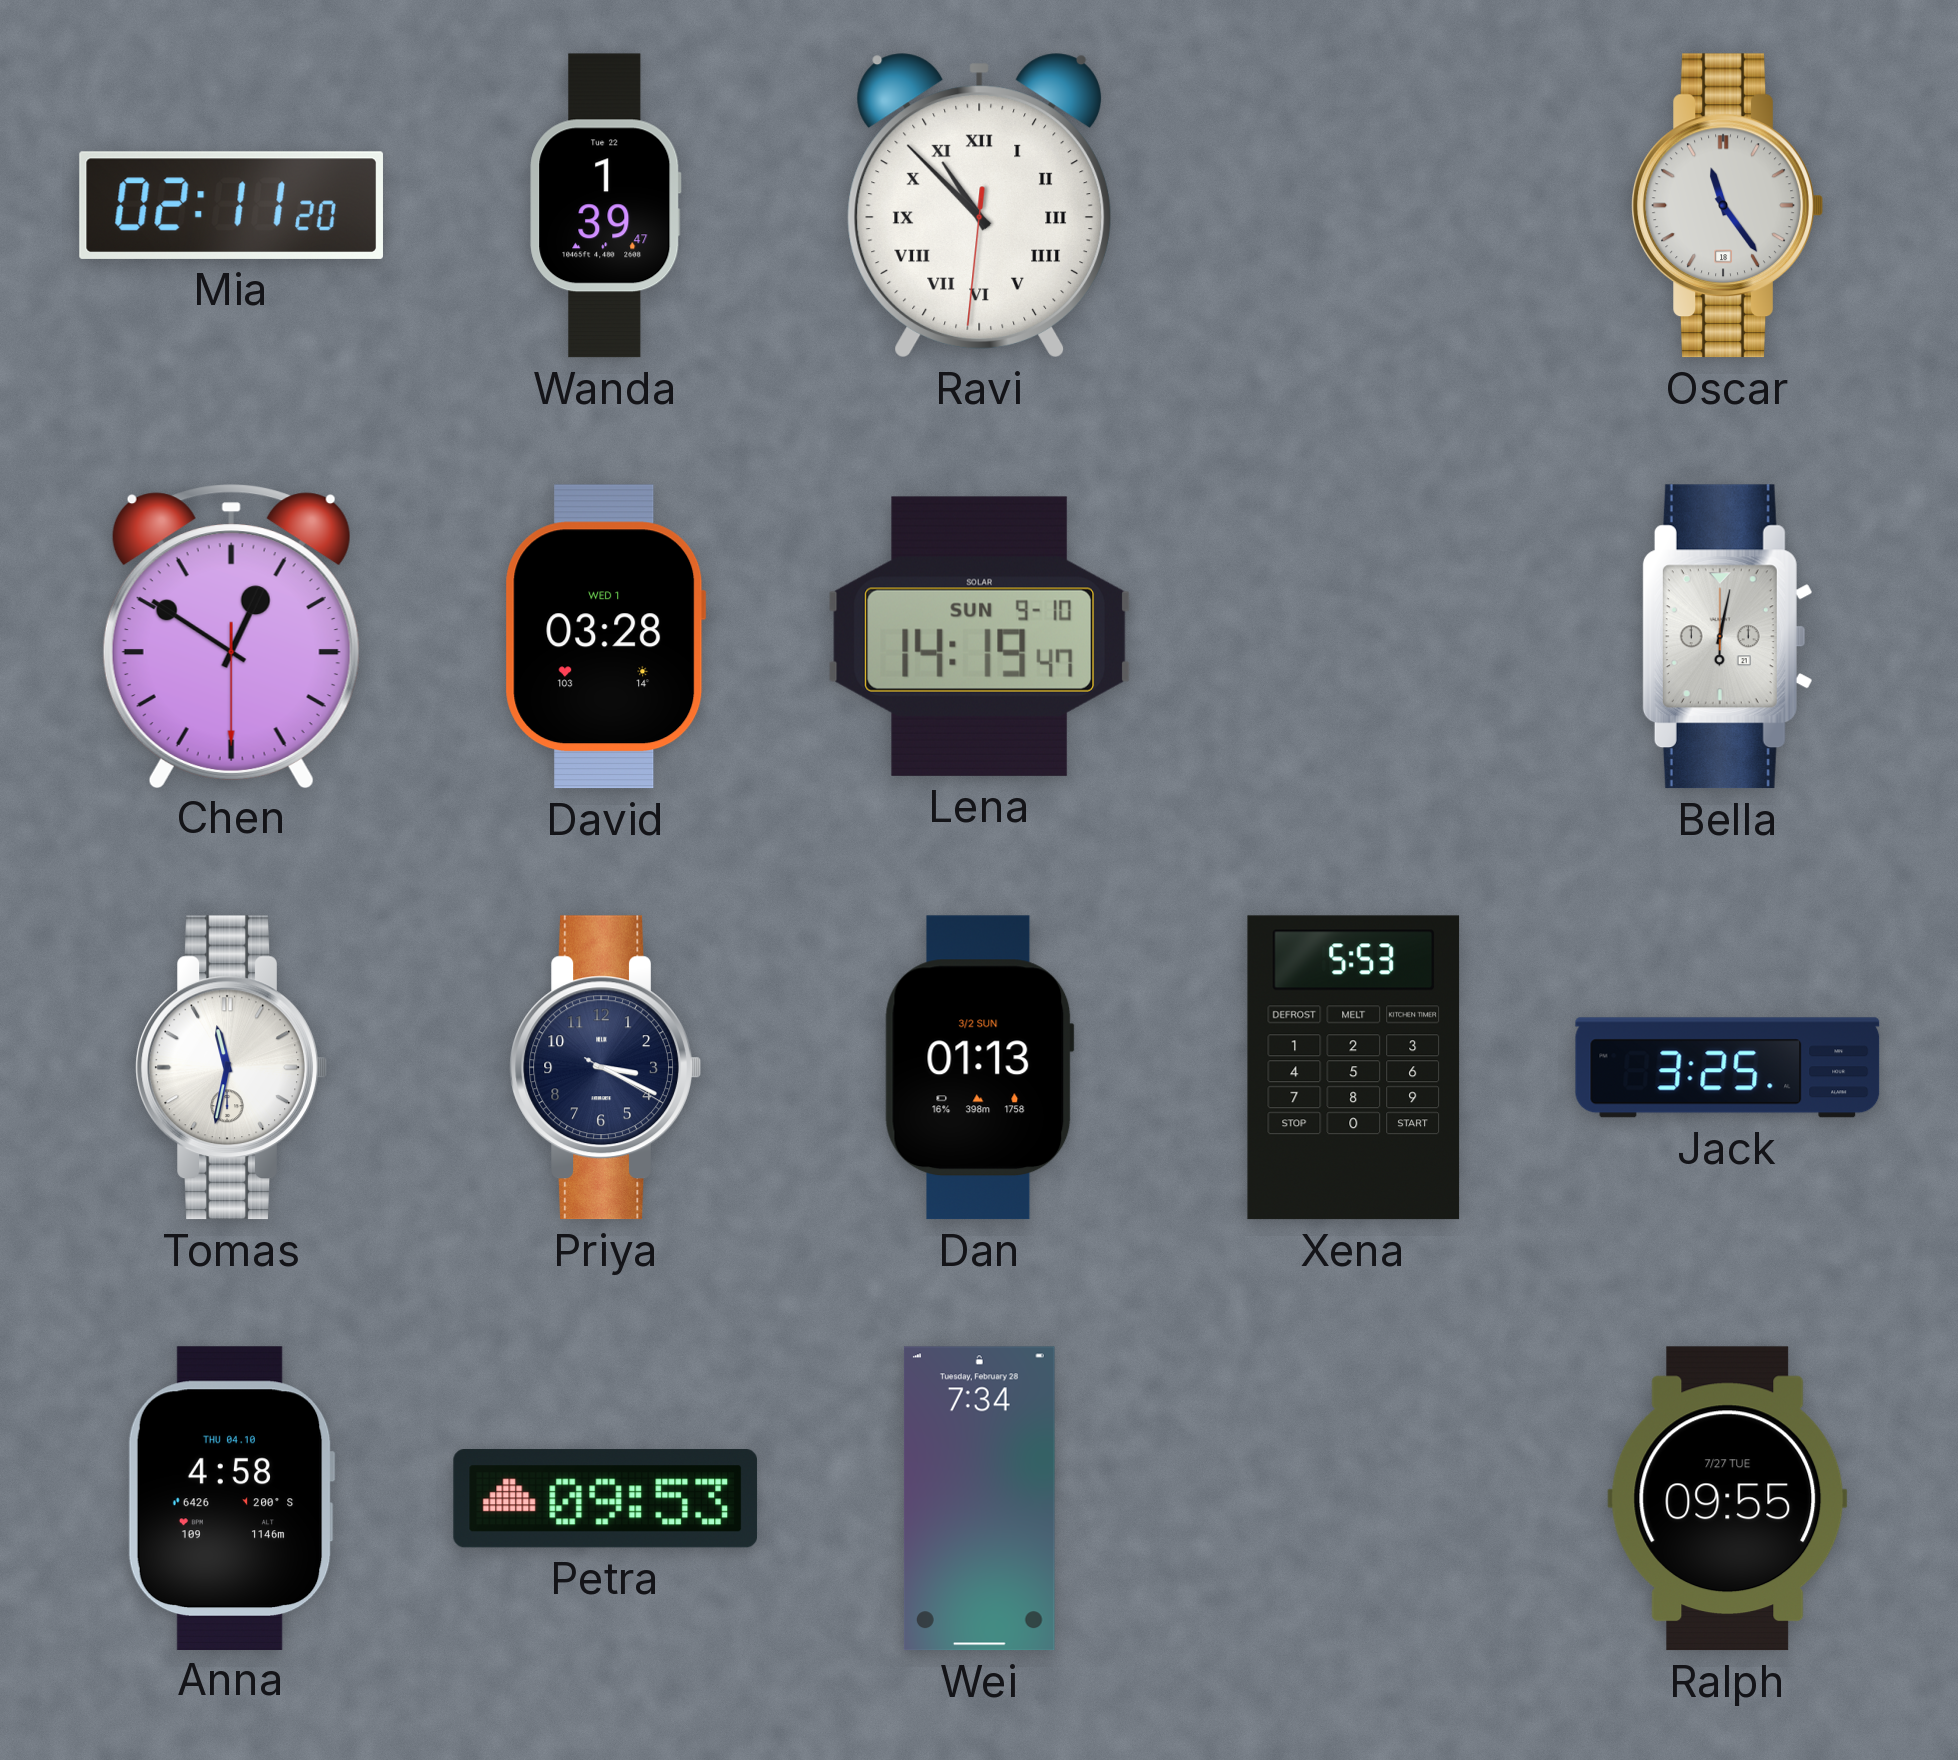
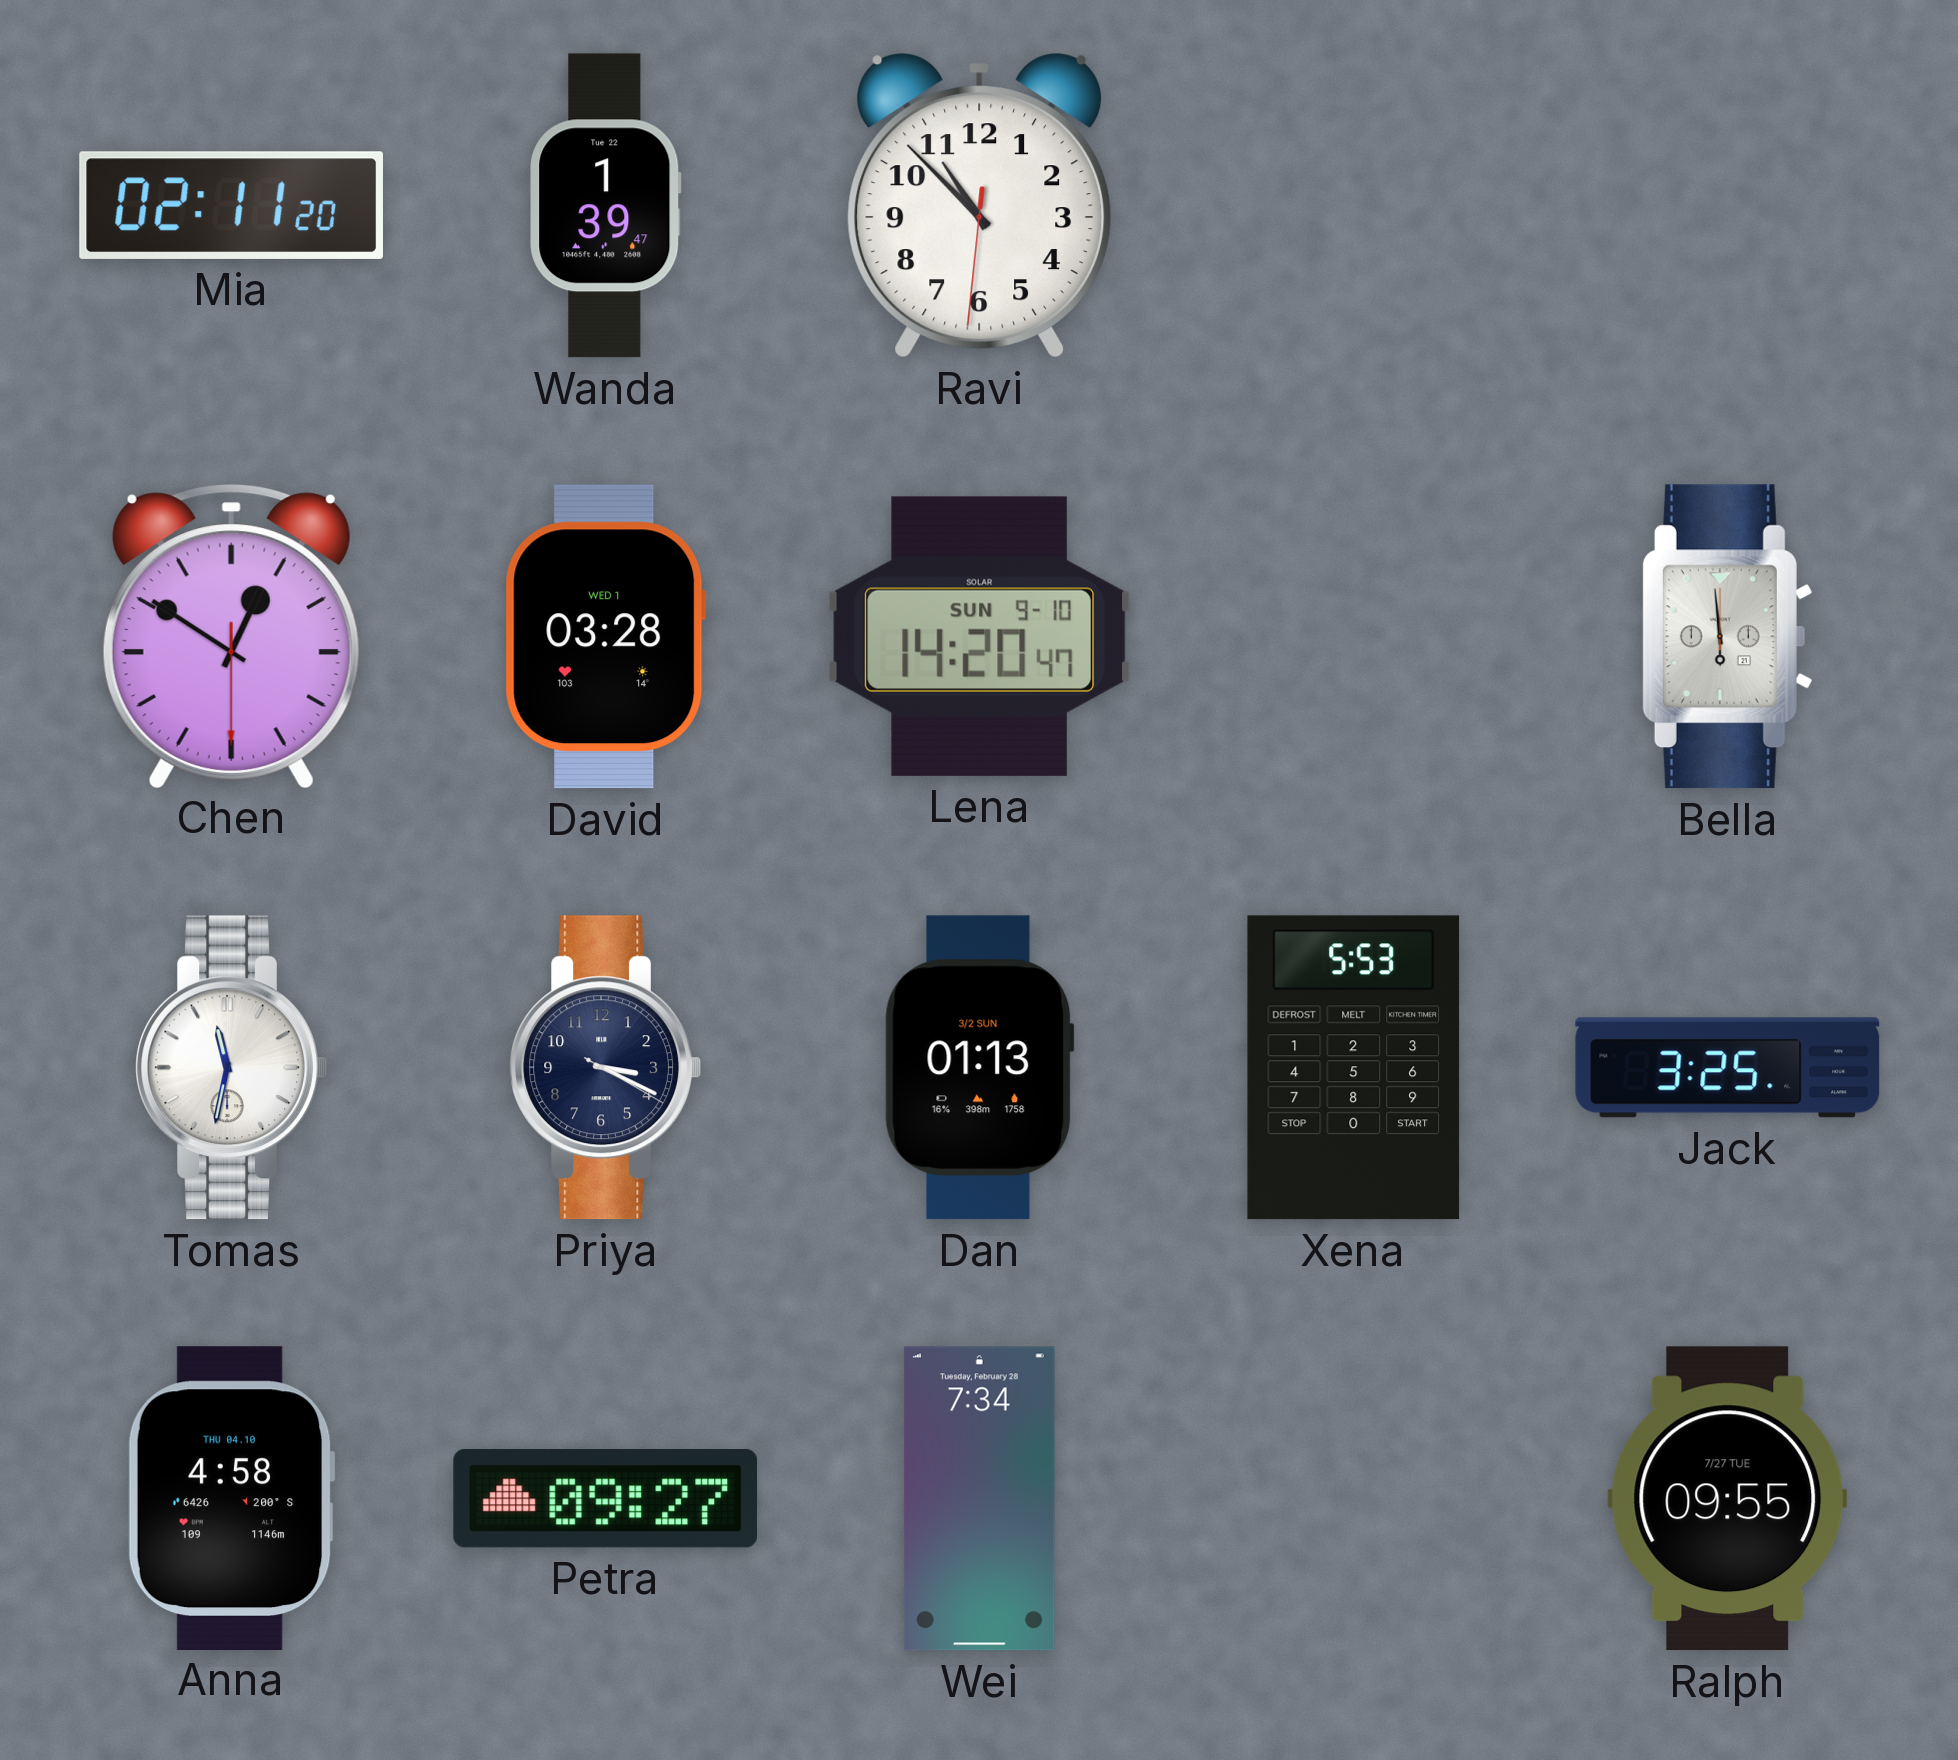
Ravi numerals: Roman -> Arabic
Oscar: 11:24 -> none
Lena: 14:19 -> 14:20
Bella: 6:02 -> 5:59
Petra: 09:53 -> 09:27
